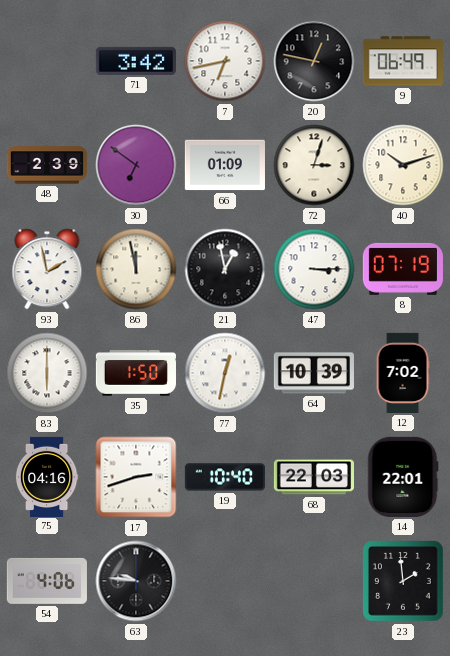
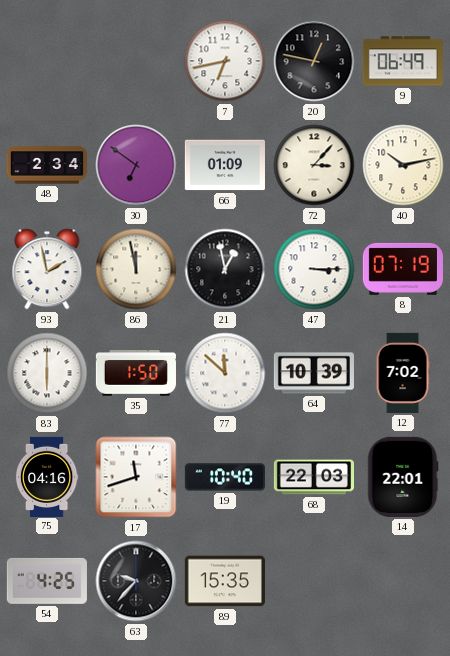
71: 3:42 -> none
48: 2:39 -> 2:34
72: 3:03 -> 3:07
40: 10:12 -> 10:13
77: 12:32 -> 11:52
17: 2:42 -> 11:42
54: 4:06 -> 4:25
63: 9:46 -> 9:37
89: none -> 15:35
23: 1:59 -> none
